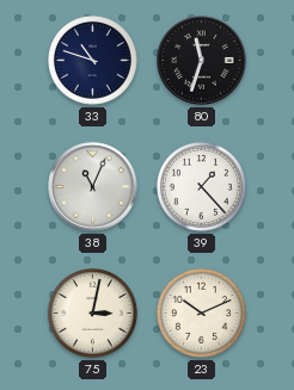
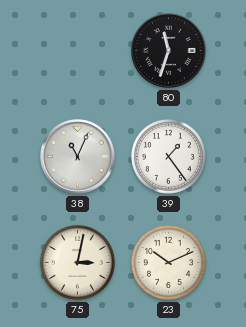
33: 10:48 -> none
39: 1:23 -> 1:24
